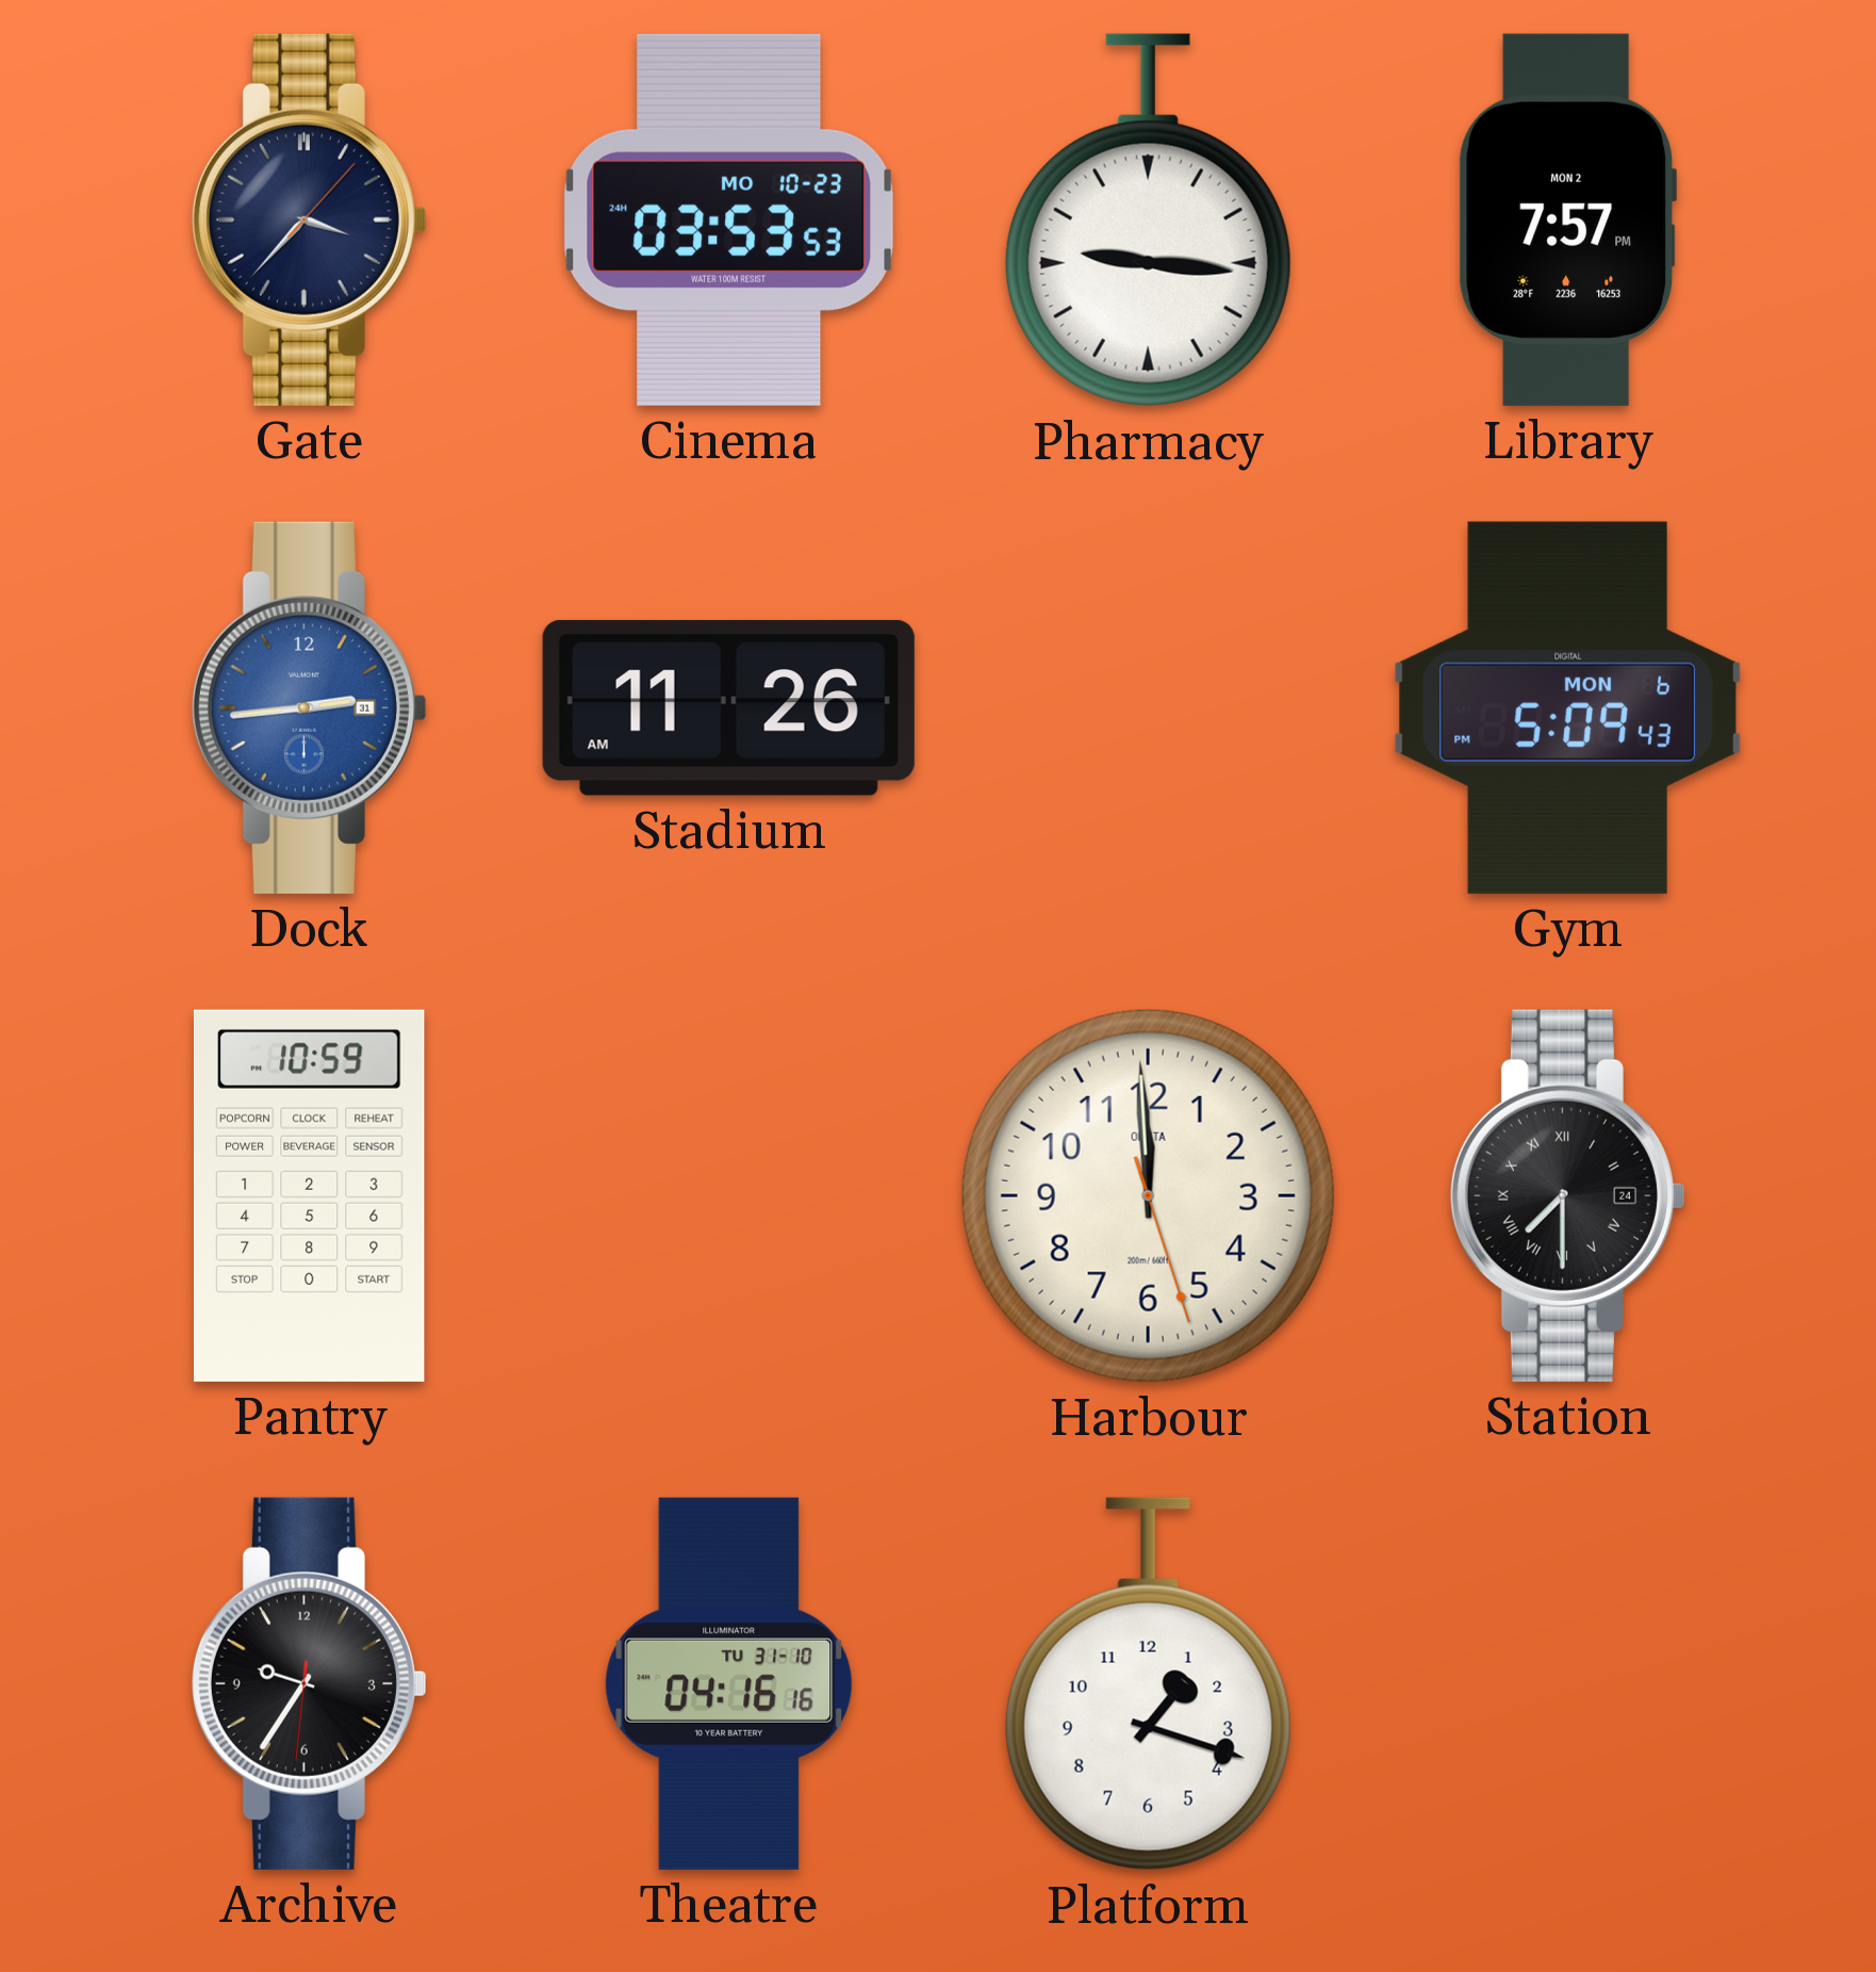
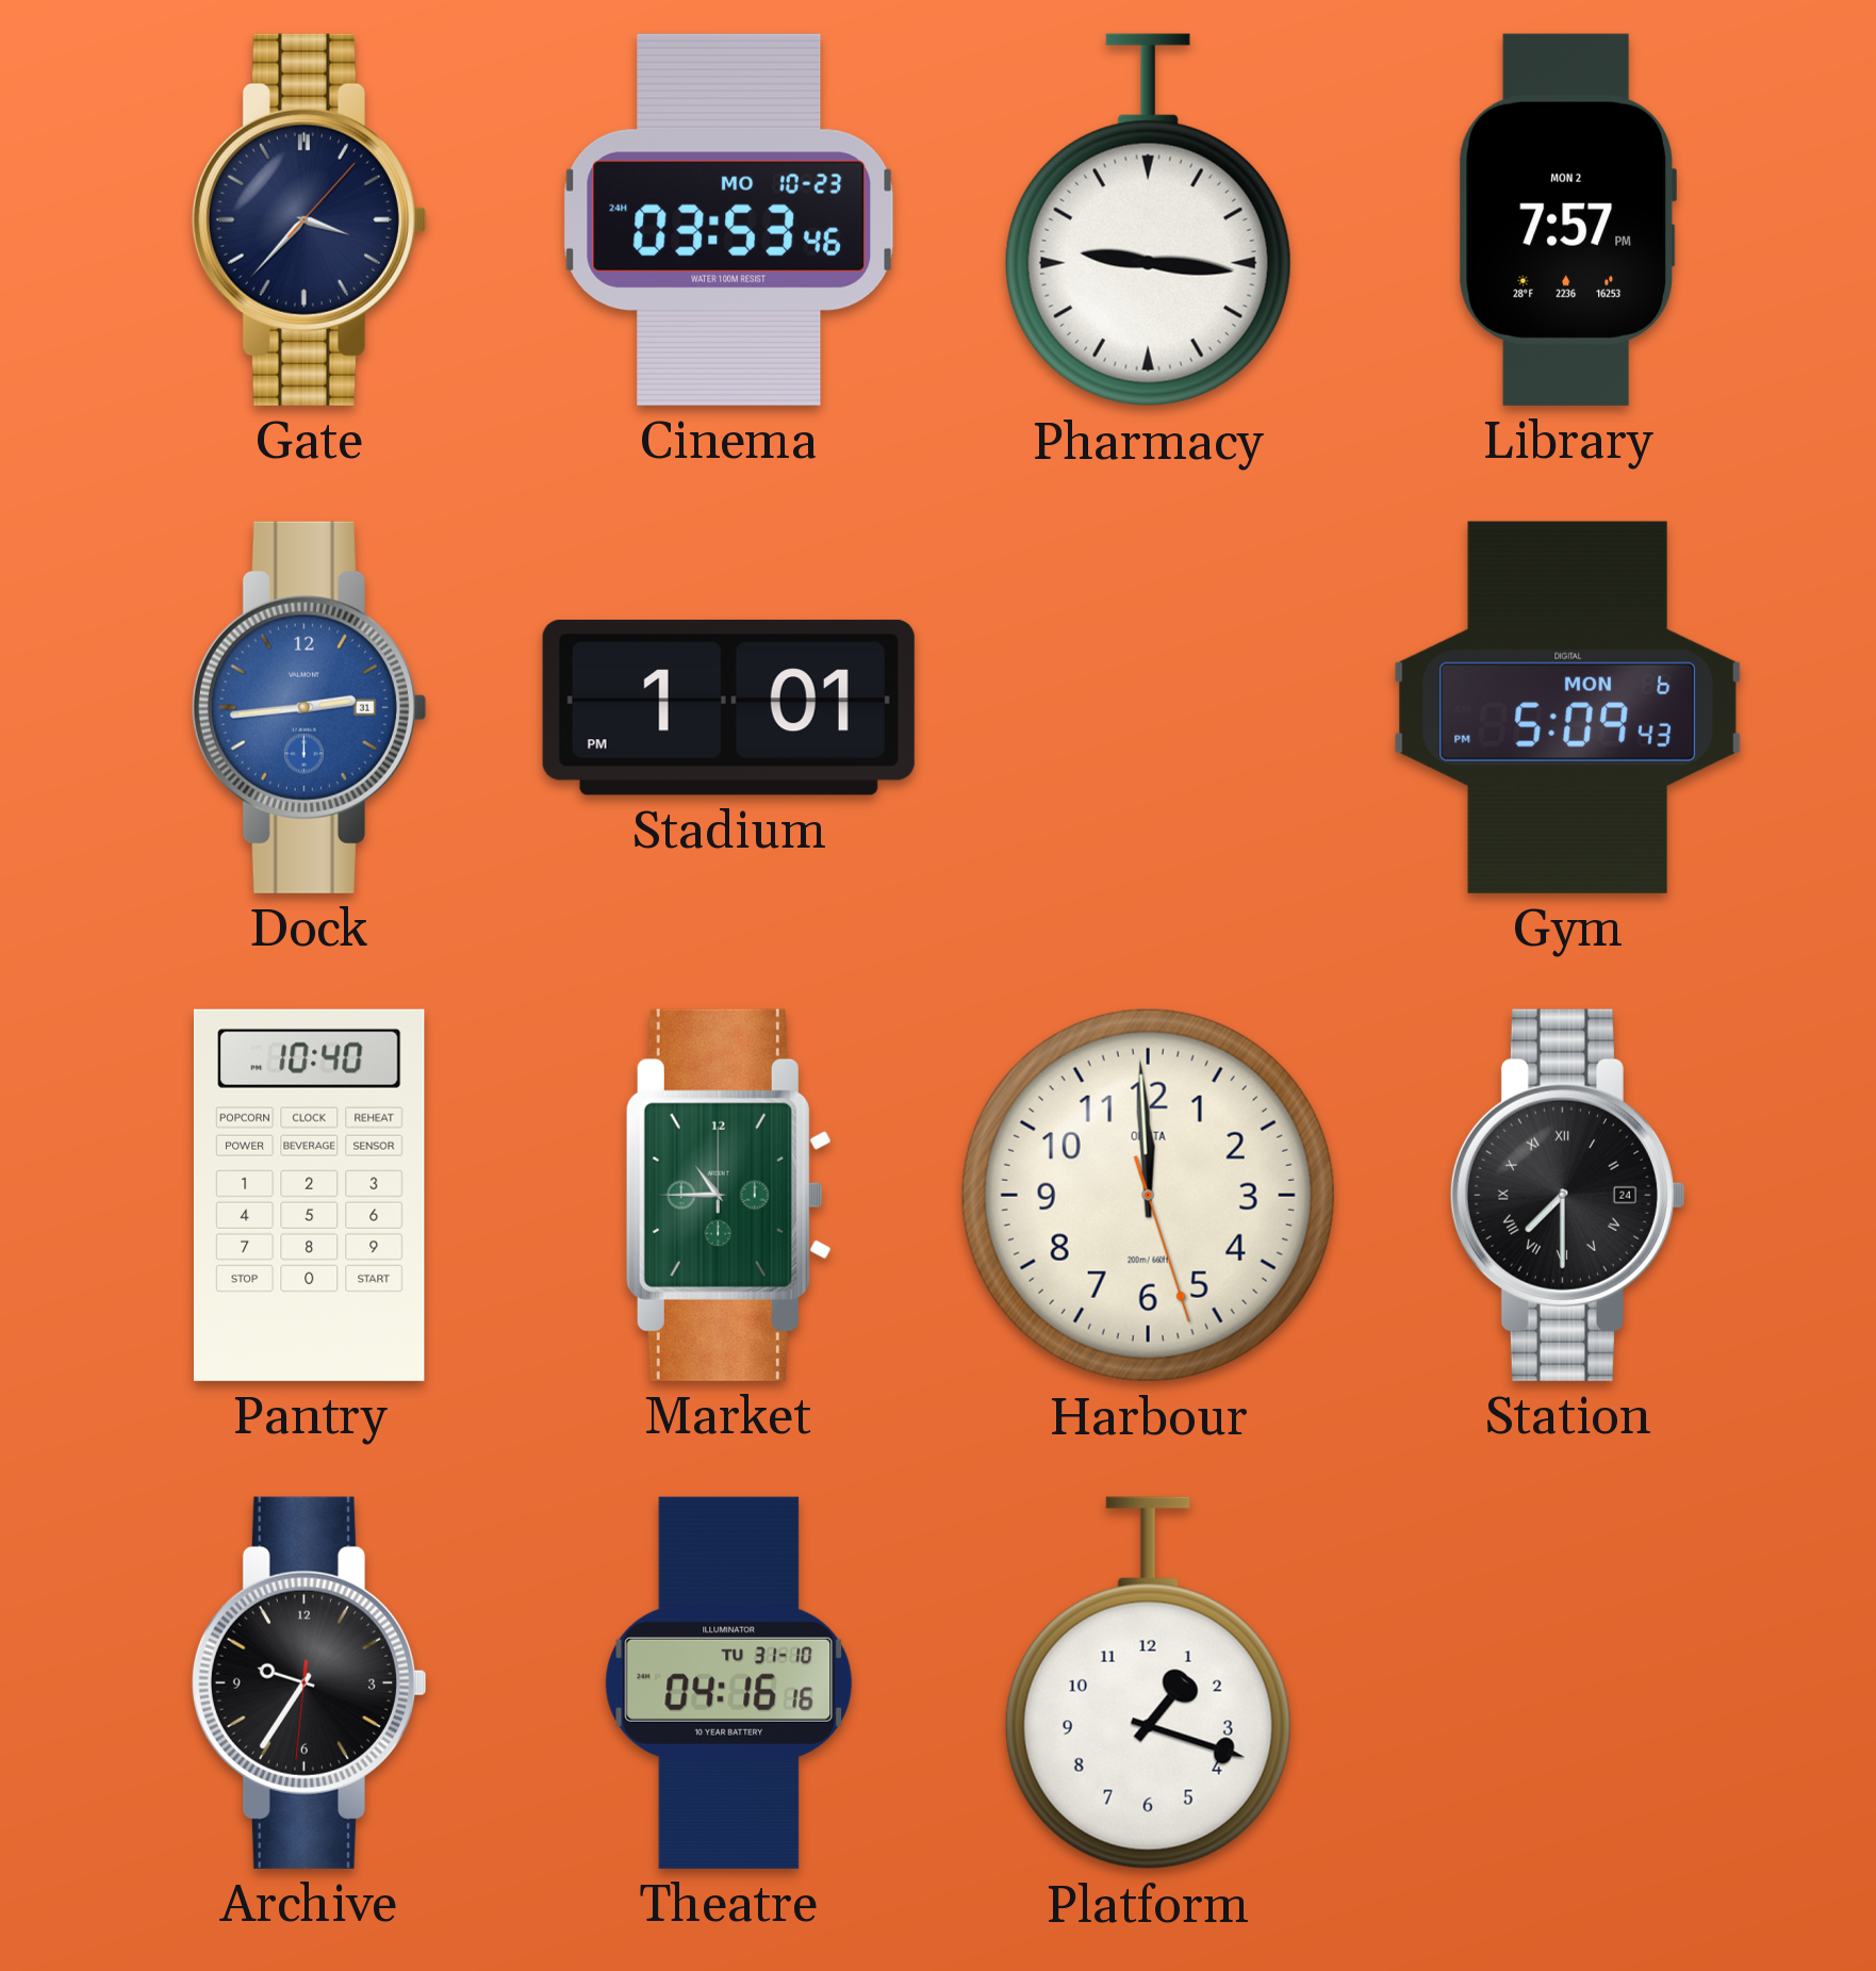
Cinema: 03:53:53 -> 03:53:46
Stadium: 11:26 -> 1:01
Pantry: 10:59 -> 10:40
Market: none -> 10:45
